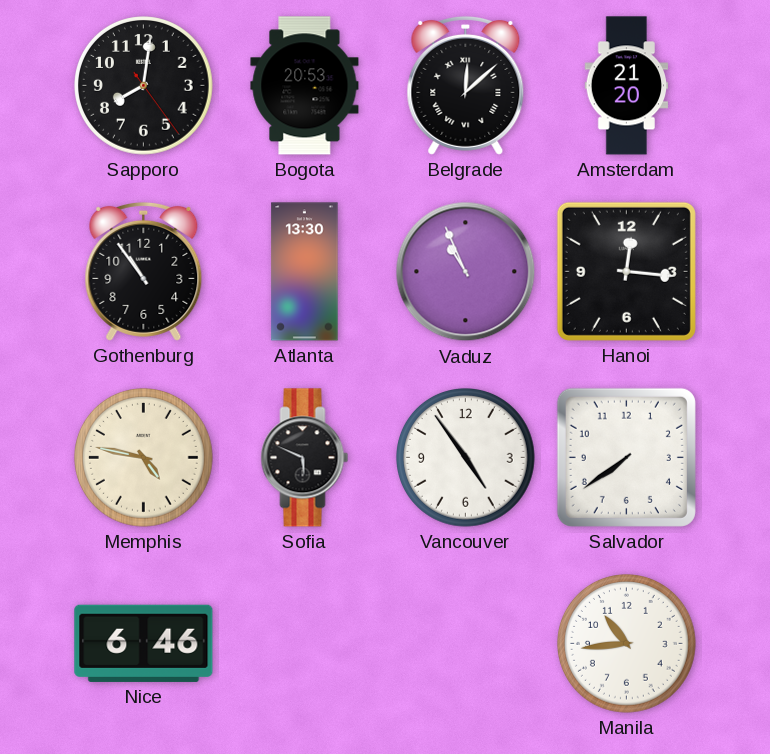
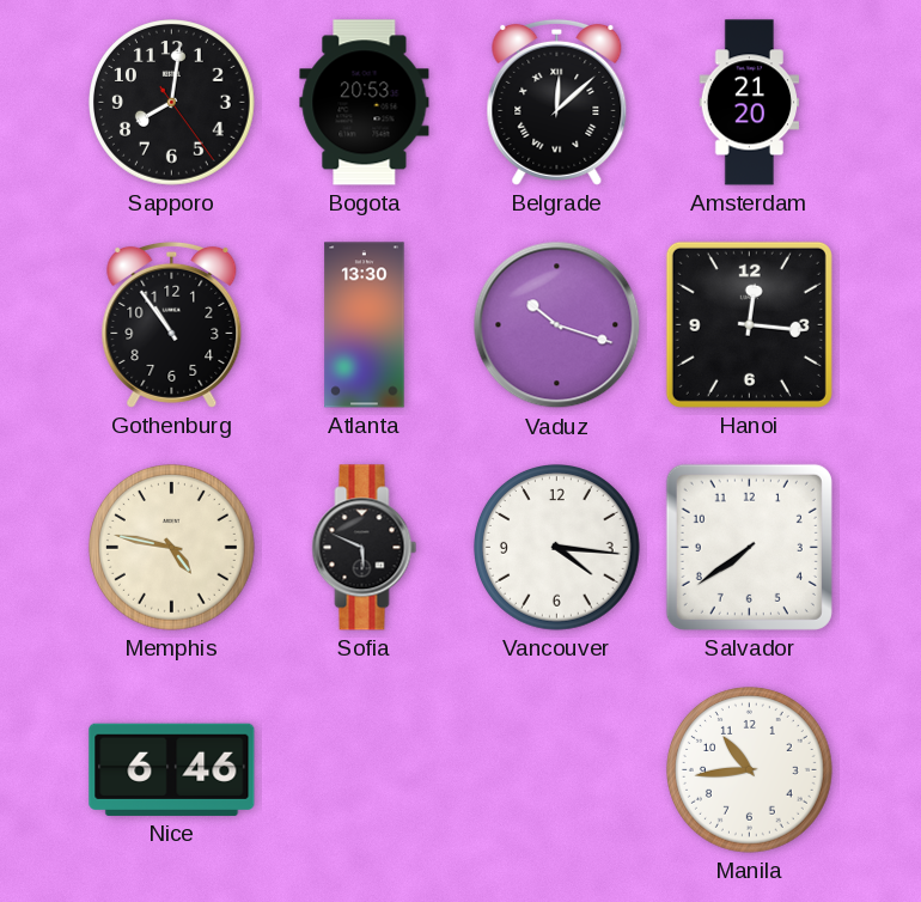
Vaduz: 10:56 -> 10:18
Vancouver: 4:54 -> 4:16
